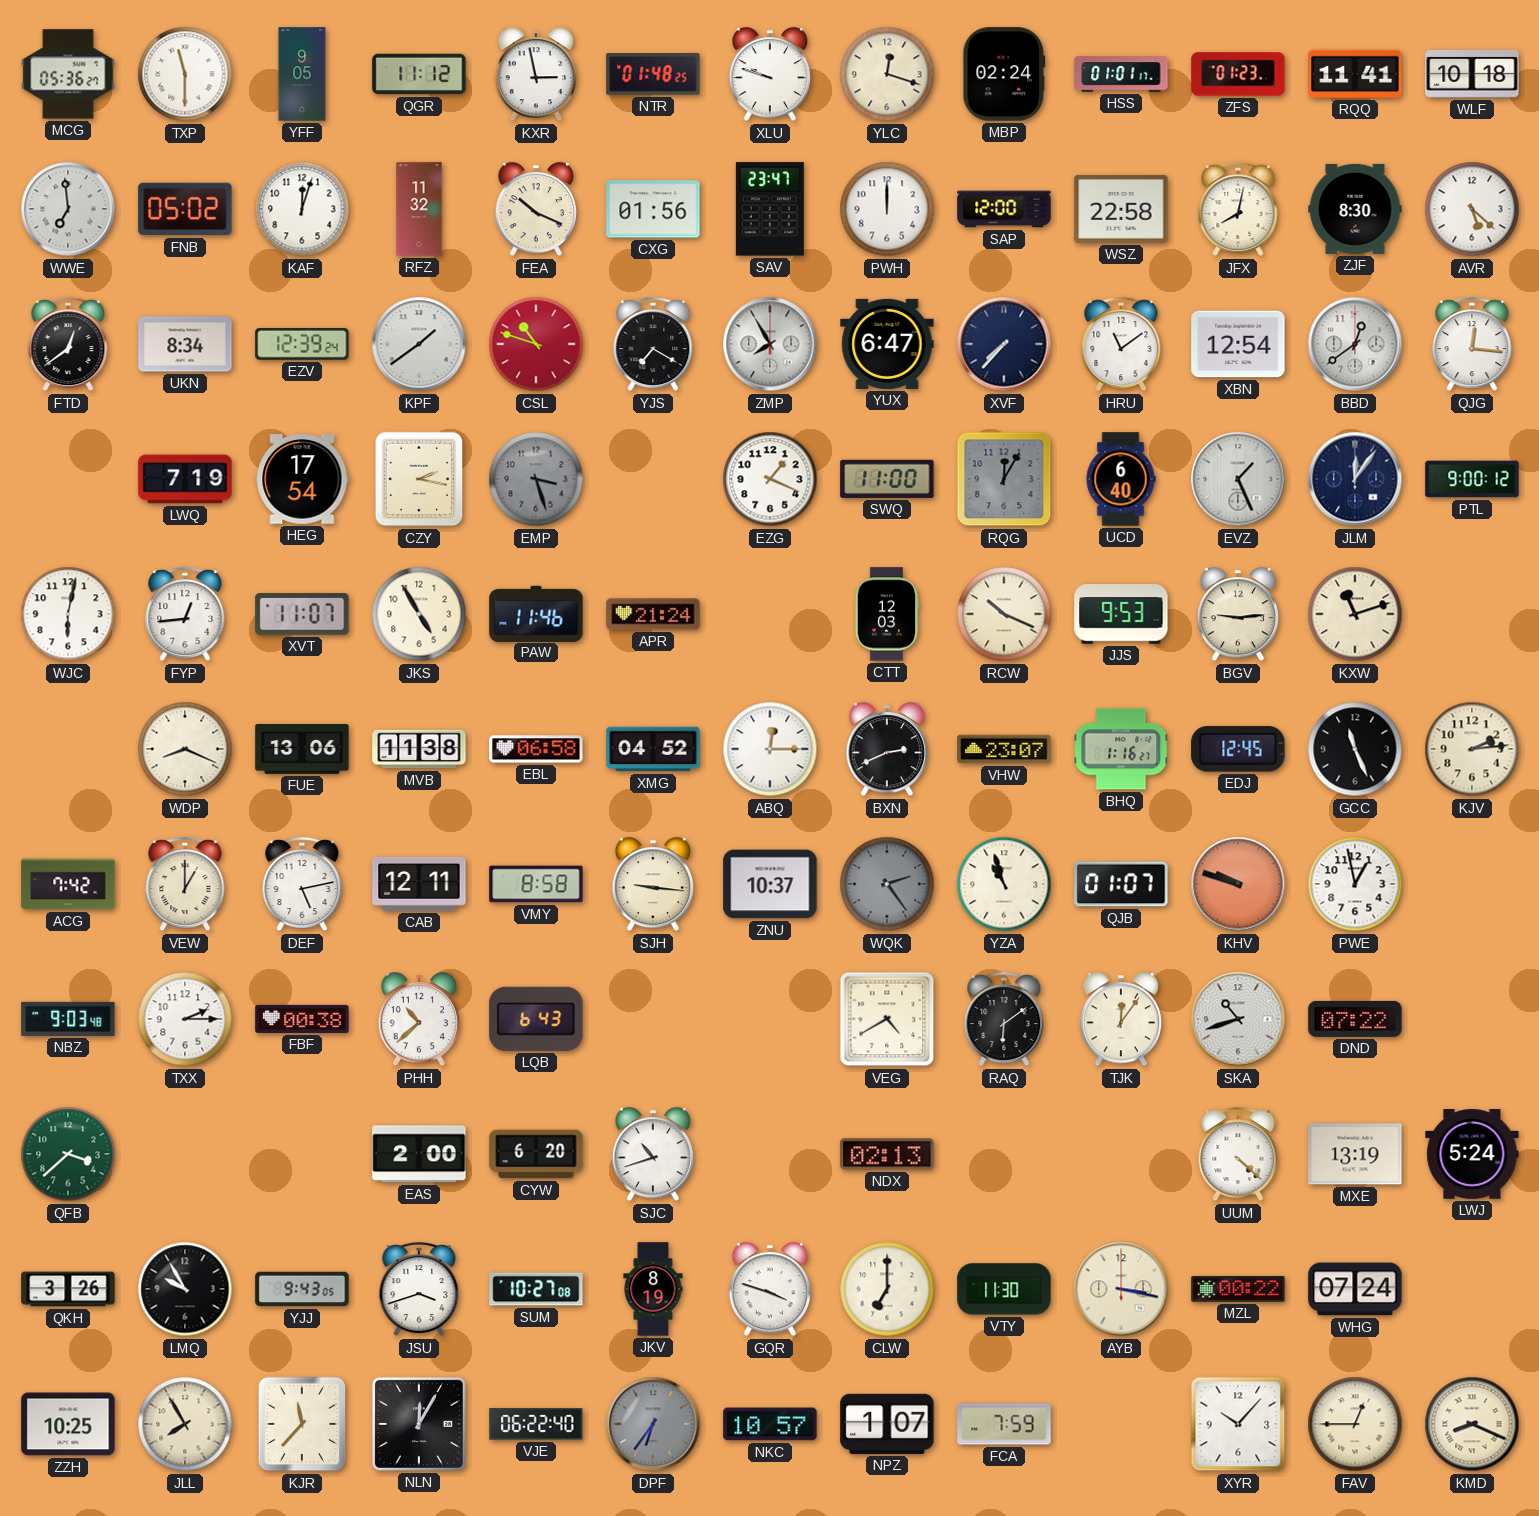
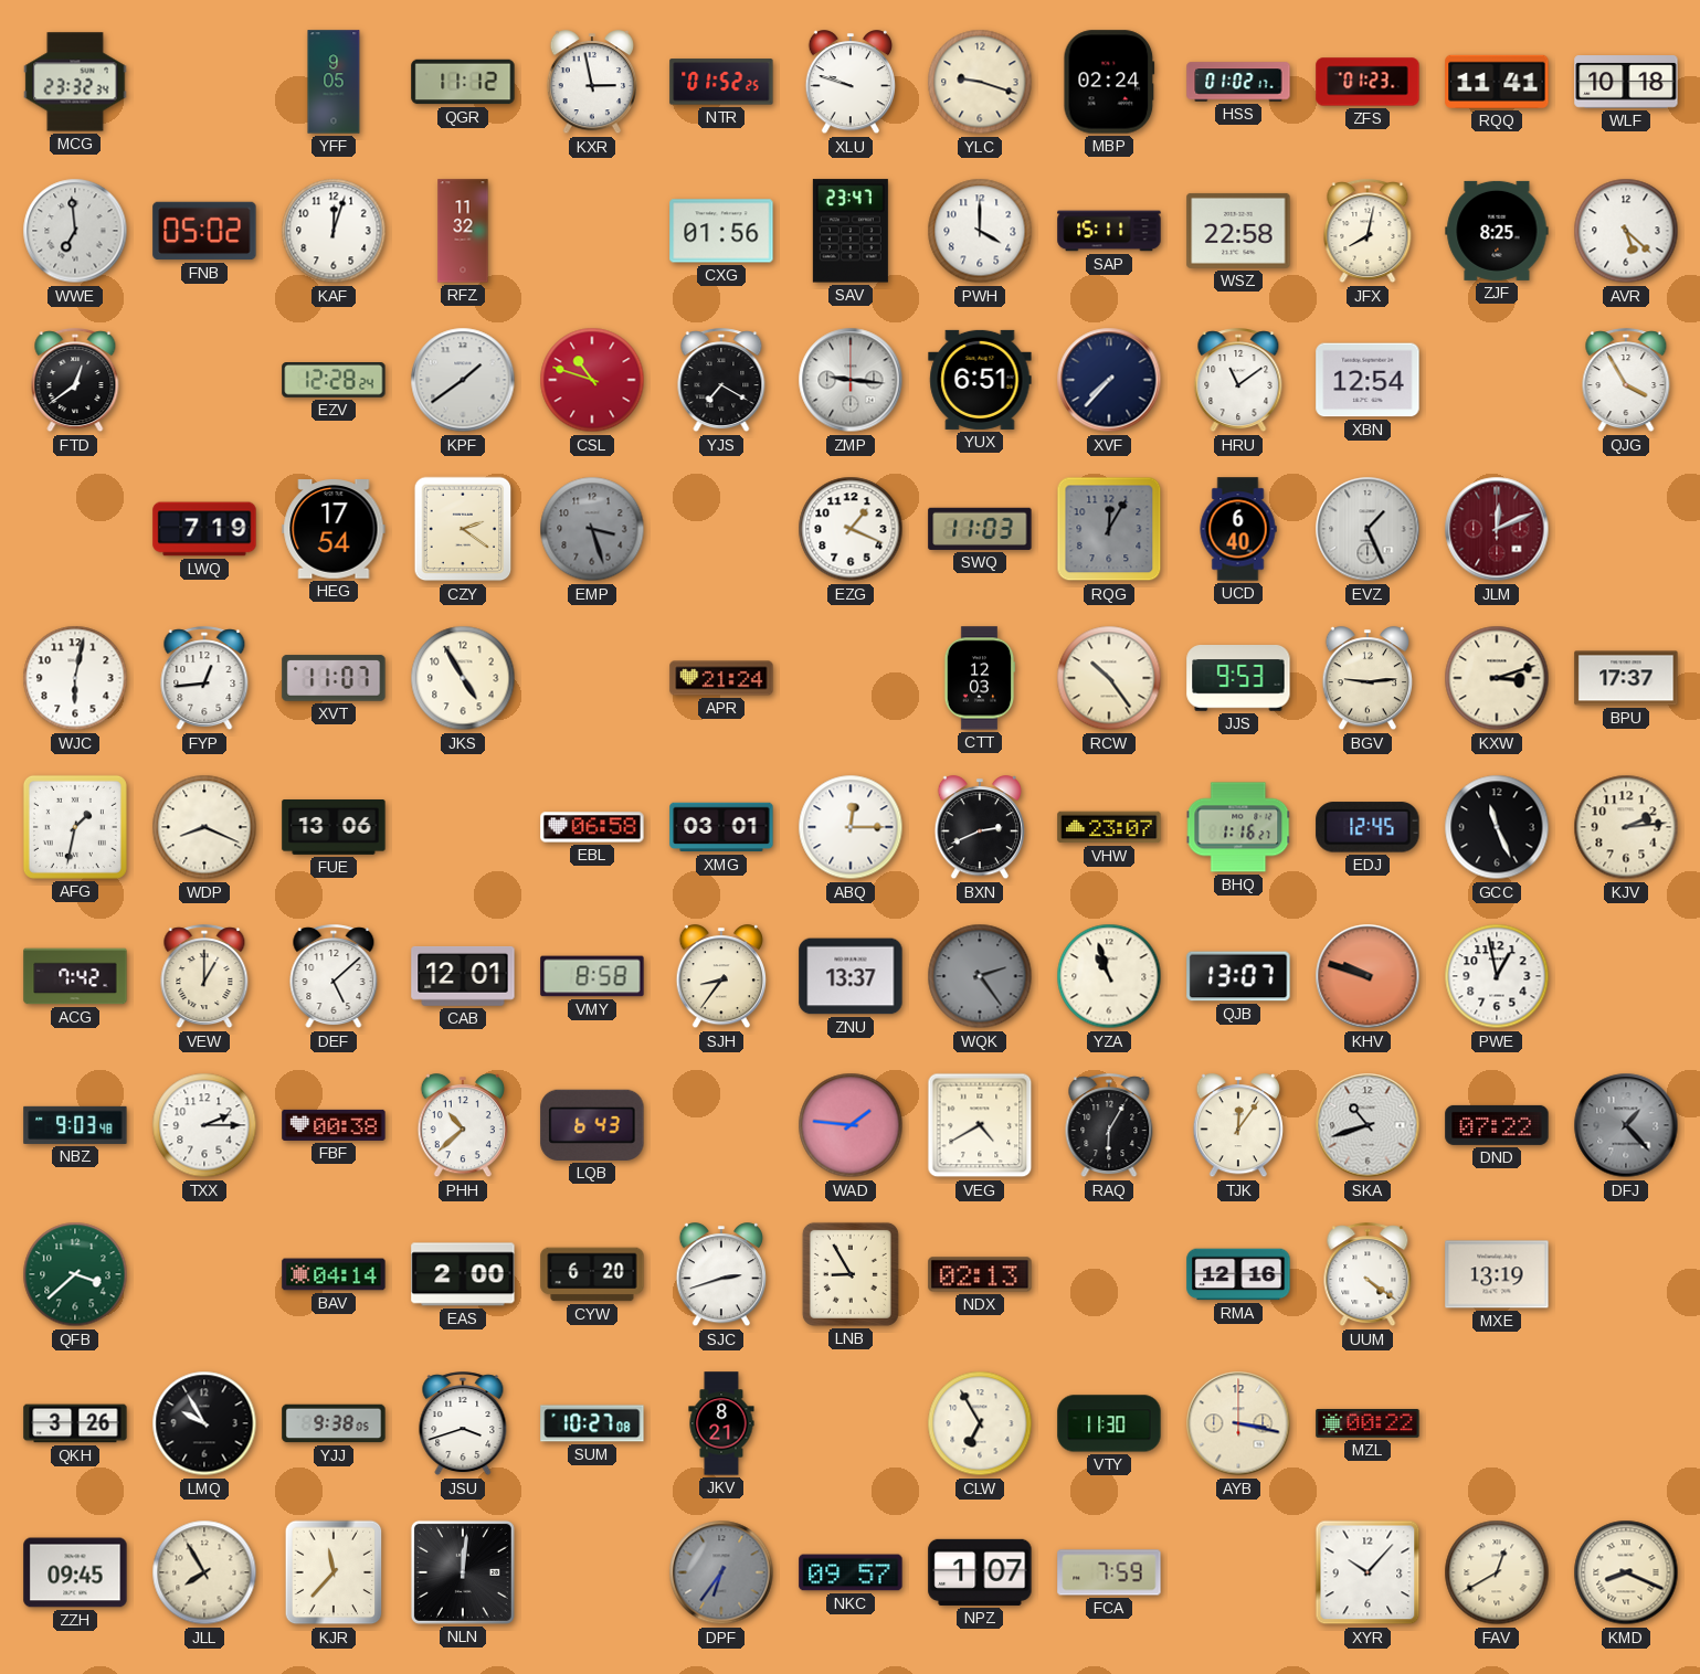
MCG: 05:36 -> 23:32
TXP: 11:30 -> none
NTR: 01:48 -> 01:52
YLC: 12:18 -> 9:18
HSS: 01:01 -> 01:02
FEA: 10:19 -> none
PWH: 12:00 -> 4:00
SAP: 12:00 -> 15:11
ZJF: 8:30 -> 8:25
UKN: 8:34 -> none
EZV: 12:39 -> 12:28
ZMP: 7:55 -> 9:16
YUX: 6:47 -> 6:51
BBD: 12:39 -> none
QJG: 12:16 -> 3:55
CZY: 2:17 -> 2:21
SWQ: 11:00 -> 11:03
JLM: 12:06 -> 12:11
JLM dial: navy -> burgundy
PTL: 9:00 -> none
PAW: 11:46 -> none
RCW: 10:19 -> 10:24
KXW: 11:12 -> 3:12
BPU: none -> 17:37
AFG: none -> 1:32
MVB: 11:38 -> none
XMG: 04:52 -> 03:01
DEF: 5:13 -> 5:08
CAB: 12:11 -> 12:01
SJH: 9:16 -> 8:36
ZNU: 10:37 -> 13:37
QJB: 01:07 -> 13:07
WAD: none -> 1:46
RAQ: 6:09 -> 6:05
DFJ: none -> 1:23
BAV: none -> 04:14
SJC: 10:42 -> 2:42
LNB: none -> 8:55
RMA: none -> 12:16
UUM: 4:22 -> 4:21
LWJ: 5:24 -> none
YJJ: 9:43 -> 9:38
JKV: 8:19 -> 8:21
GQR: 3:48 -> none
CLW: 7:00 -> 6:55
WHG: 07:24 -> none
ZZH: 10:25 -> 09:45
NLN: 12:05 -> 12:01
VJE: 06:22 -> none
NKC: 10:57 -> 09:57
FAV: 12:45 -> 12:40
